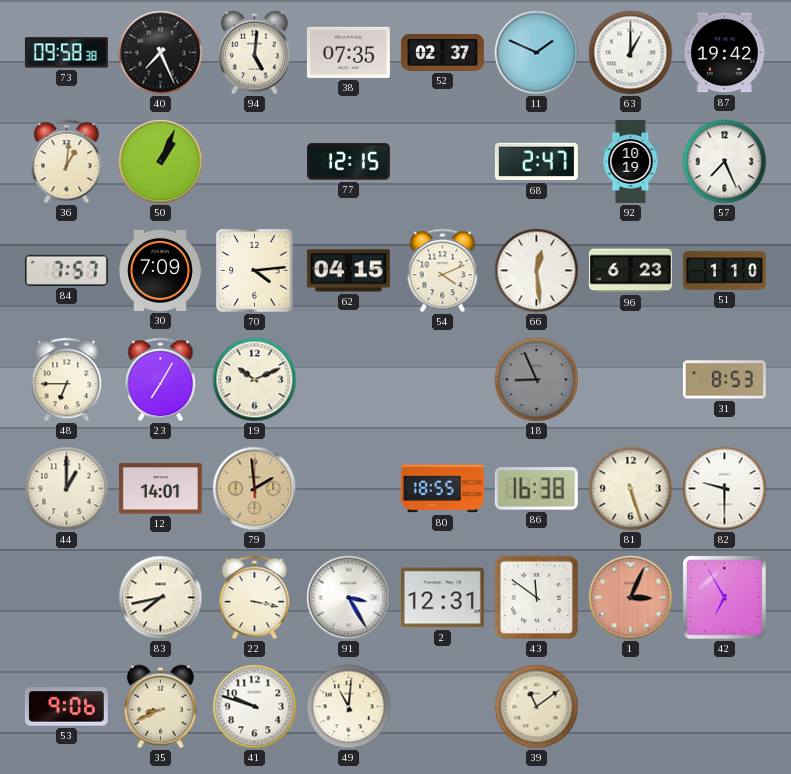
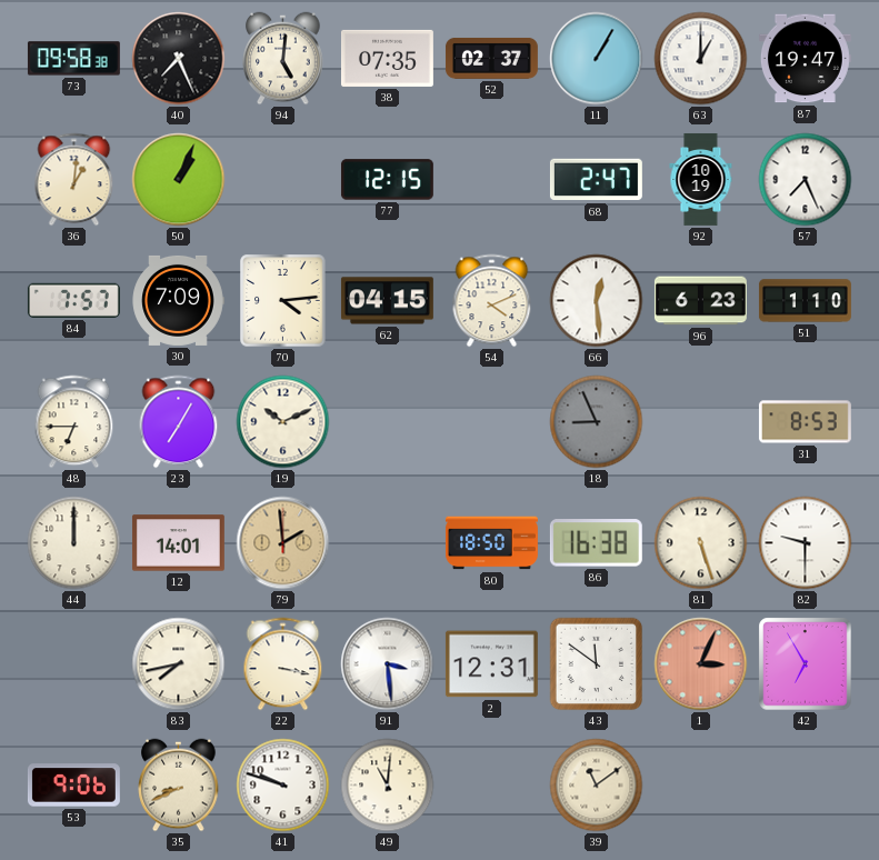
11: 1:49 -> 1:05
87: 19:42 -> 19:47
44: 1:00 -> 12:00
80: 18:55 -> 18:50
91: 3:25 -> 3:29
